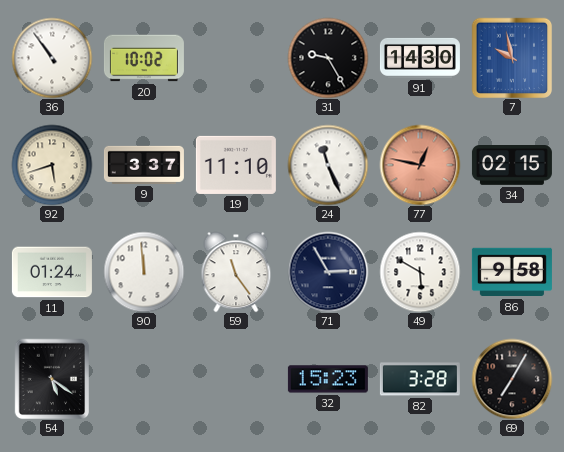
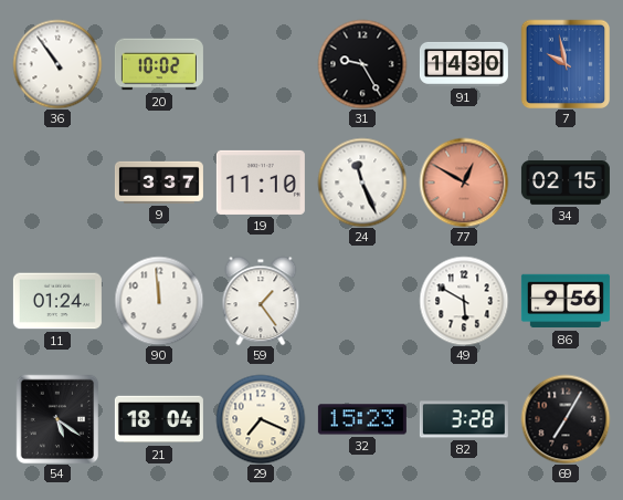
92: 5:42 -> none
77: 12:47 -> 12:50
59: 11:24 -> 1:24
71: 2:55 -> none
86: 9:58 -> 9:56
21: none -> 18:04
29: none -> 7:19
